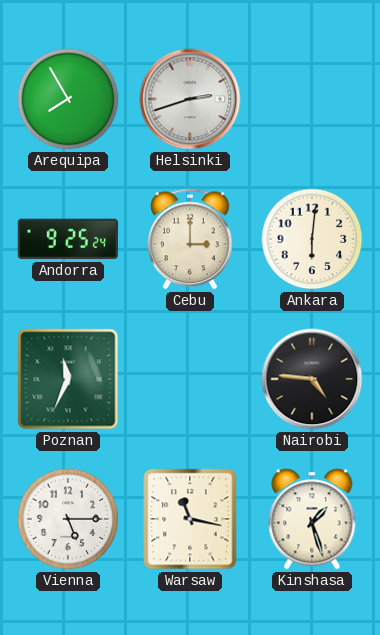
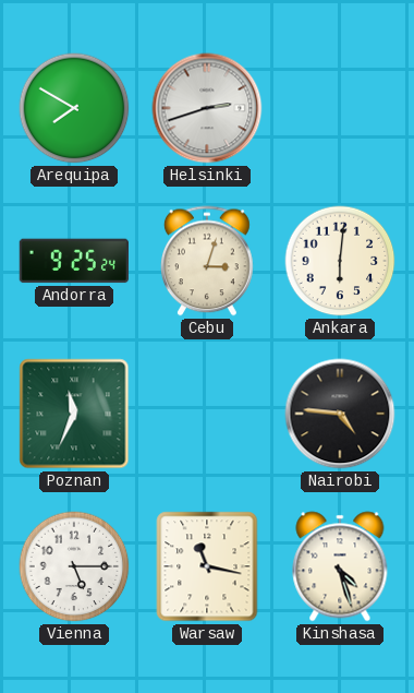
Arequipa: 7:55 -> 7:50
Cebu: 3:00 -> 3:03
Kinshasa: 1:27 -> 4:27
